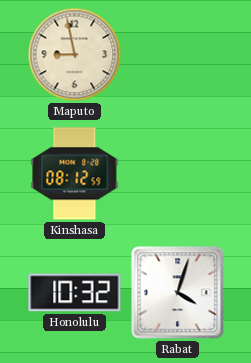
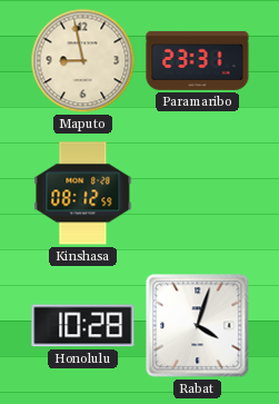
Paramaribo: none -> 23:31
Honolulu: 10:32 -> 10:28
